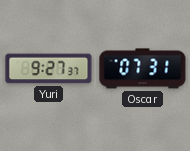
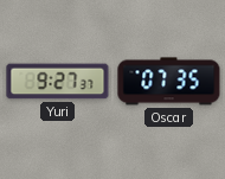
Oscar: 07:31 -> 07:35
